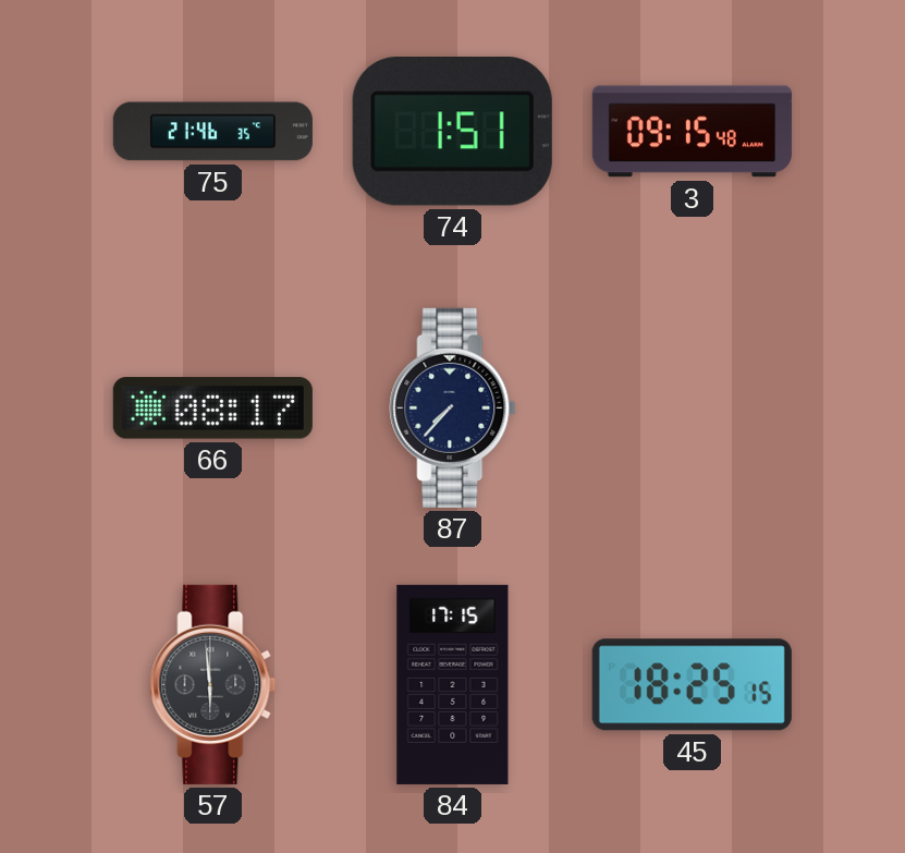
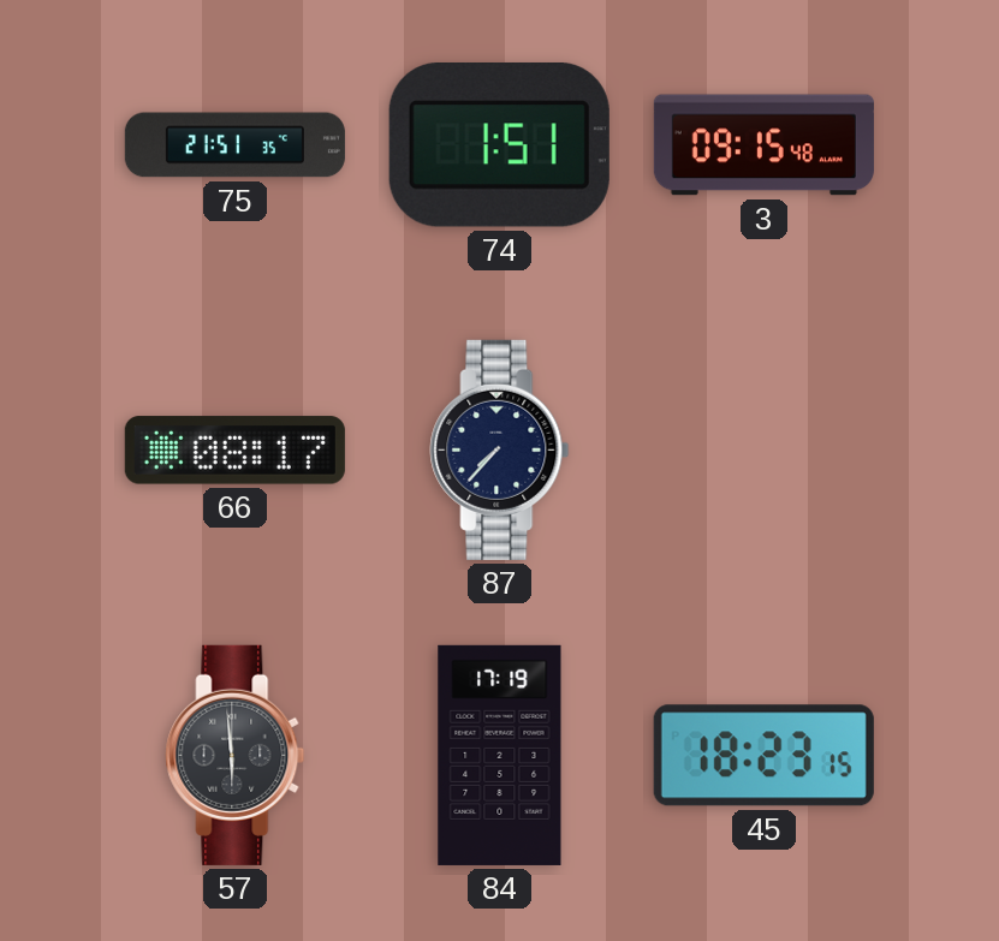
75: 21:46 -> 21:51
84: 17:15 -> 17:19
45: 18:25 -> 18:23
